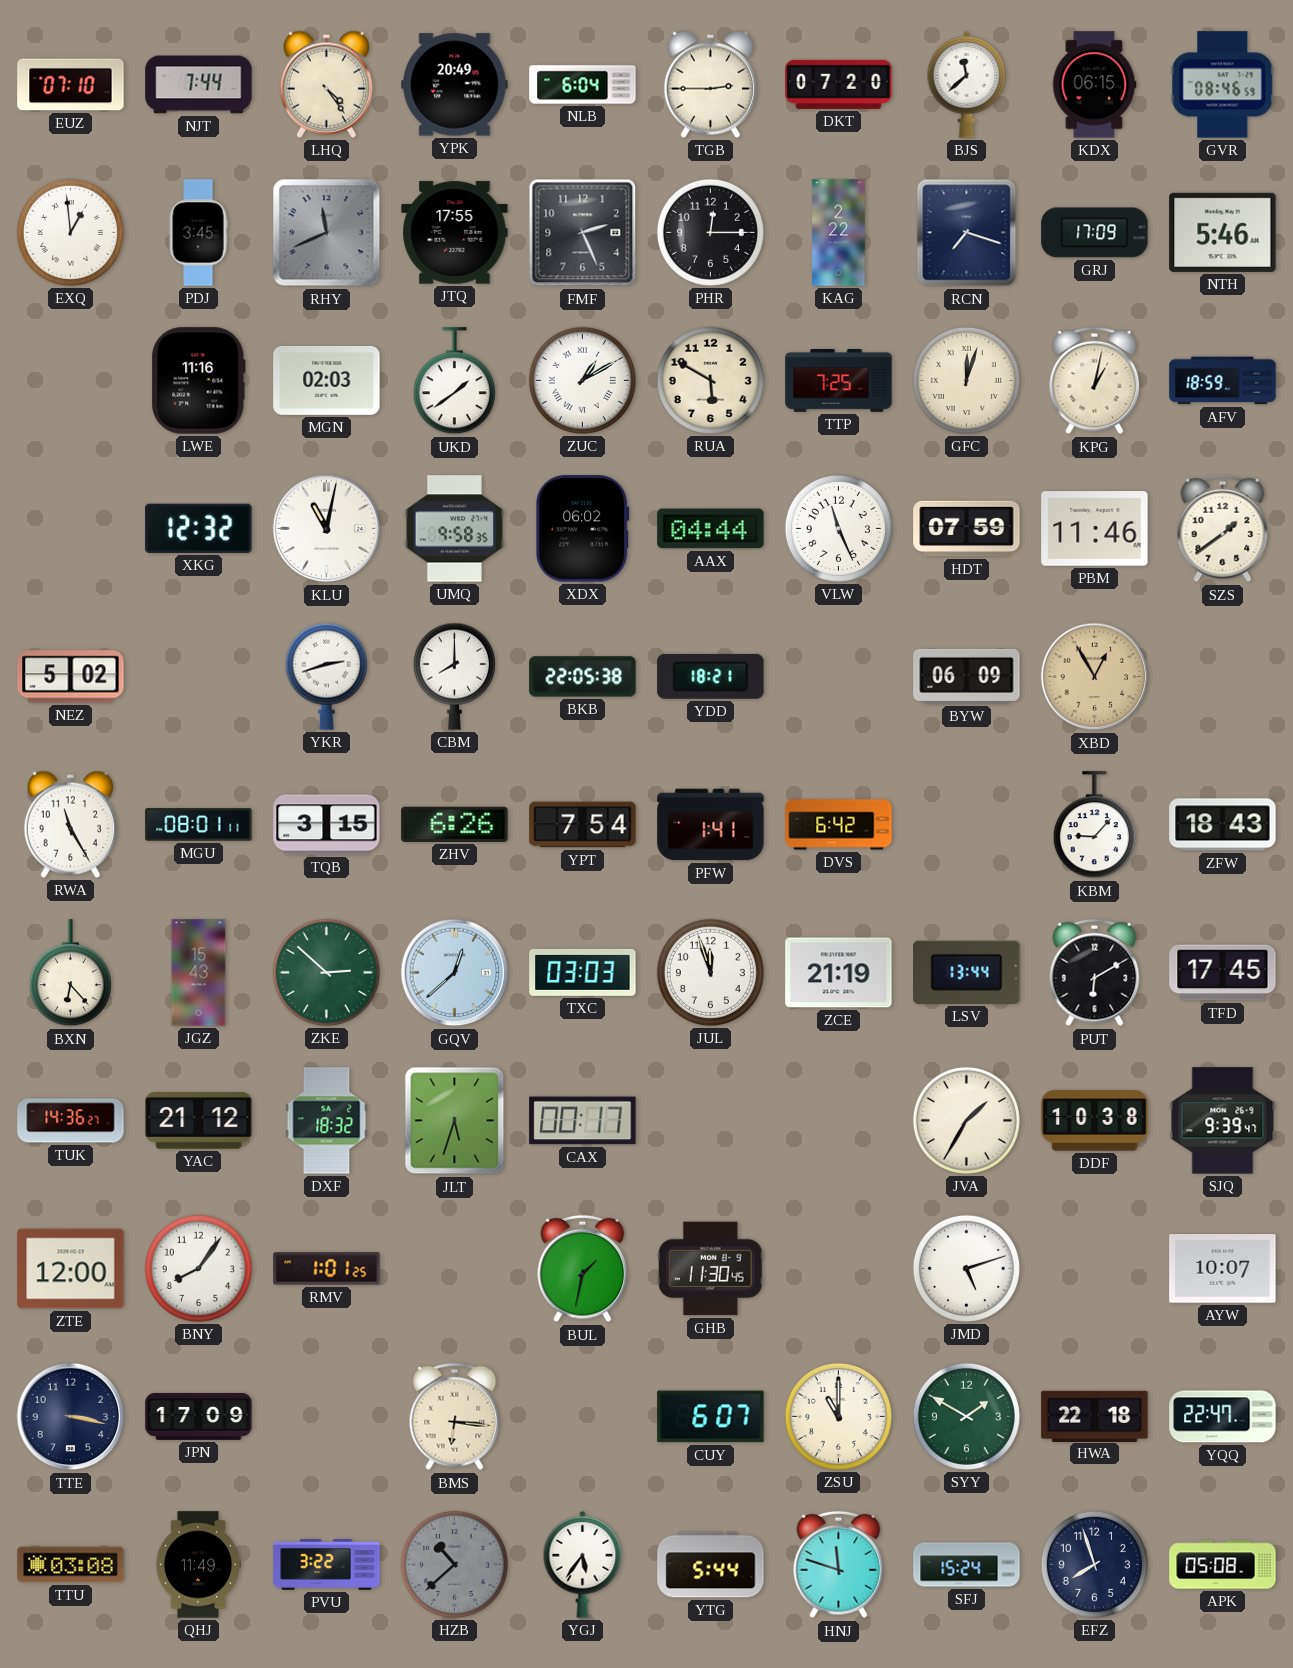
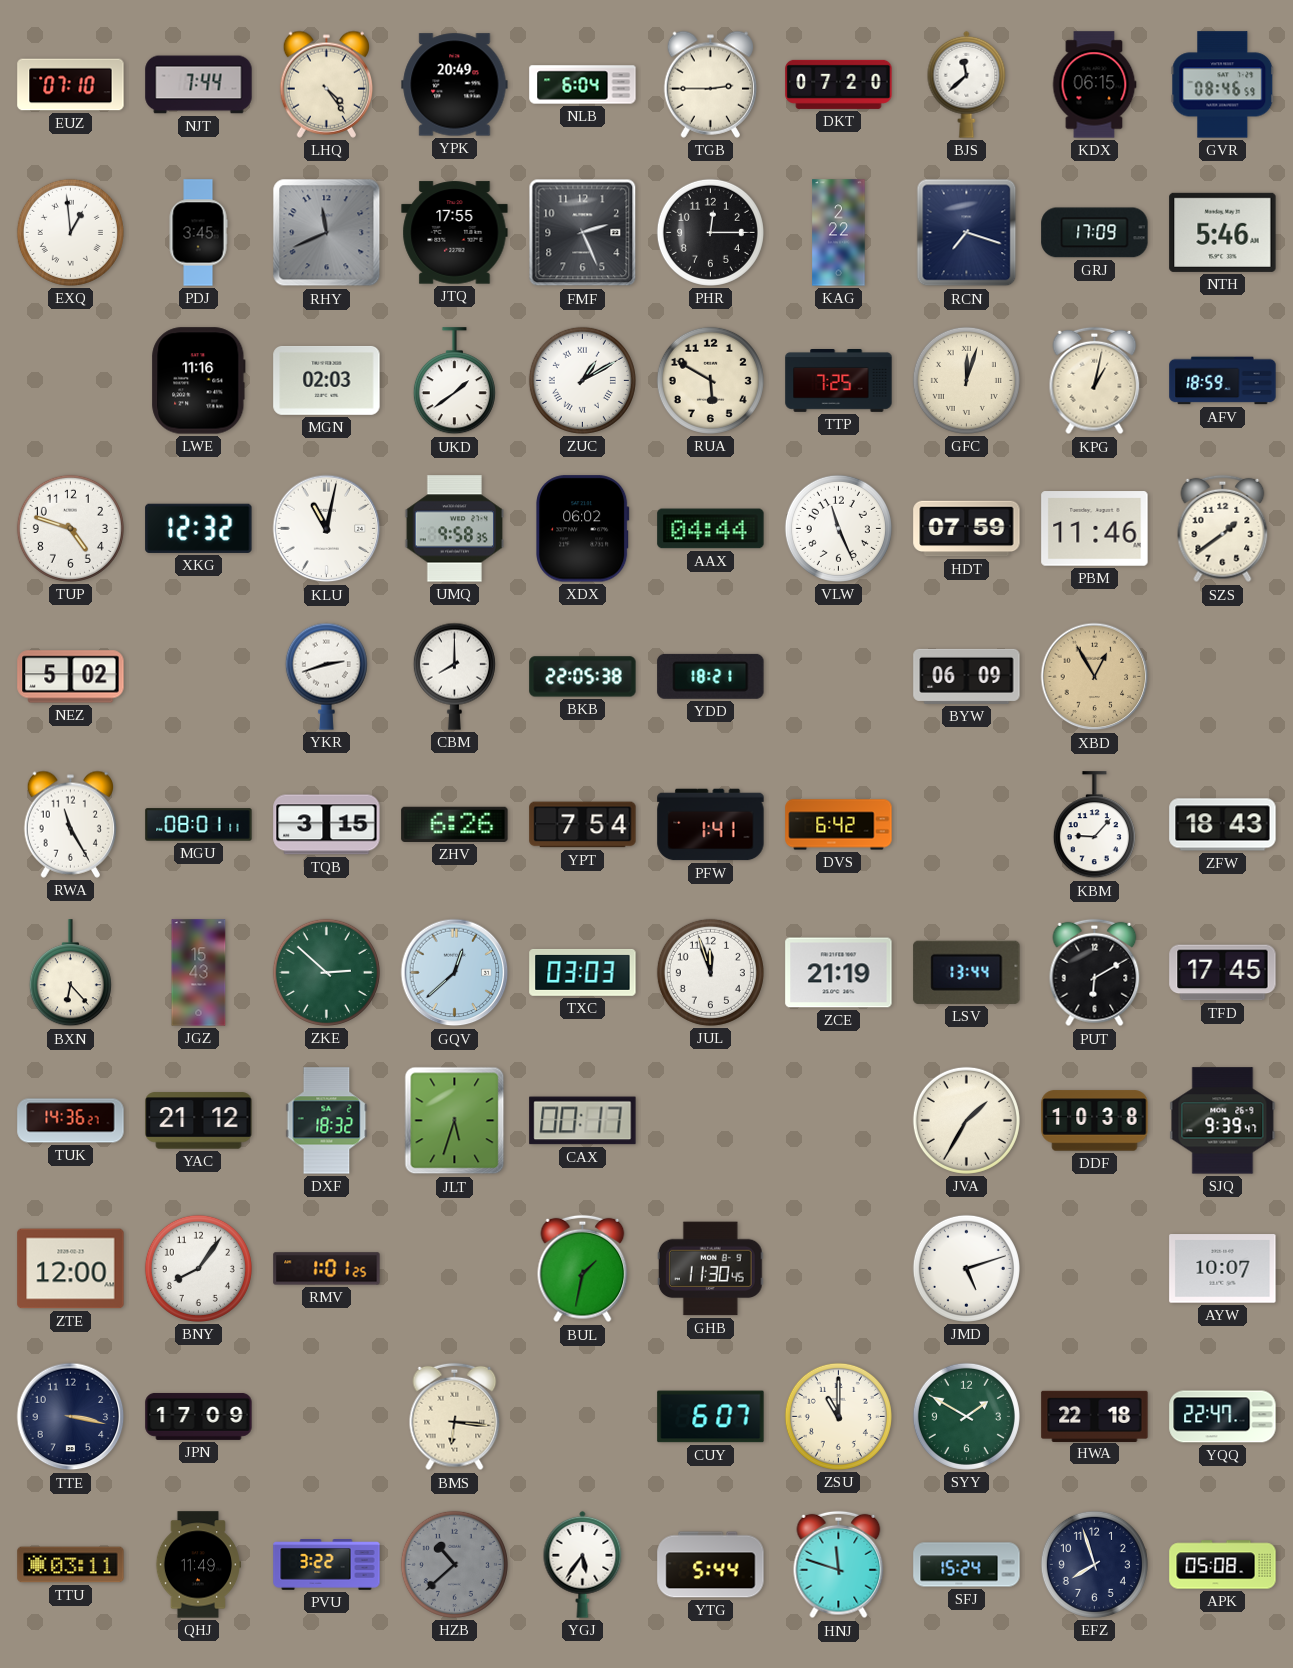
TUP: none -> 4:48
TTU: 03:08 -> 03:11
